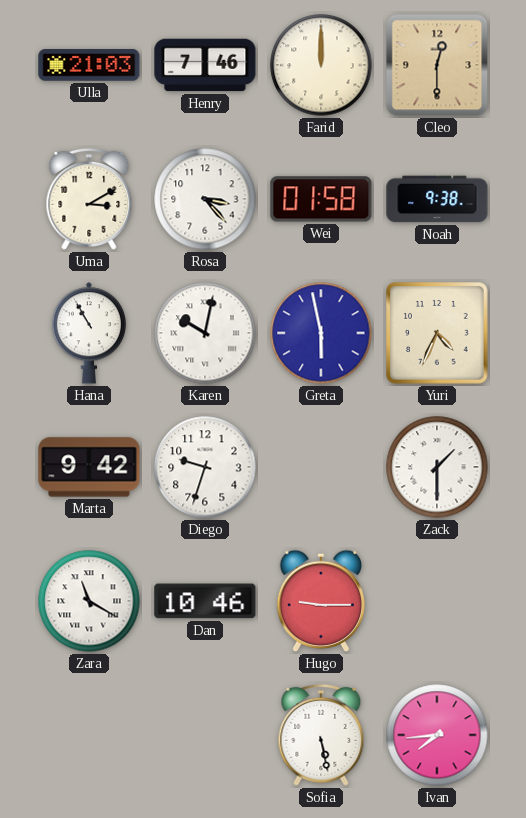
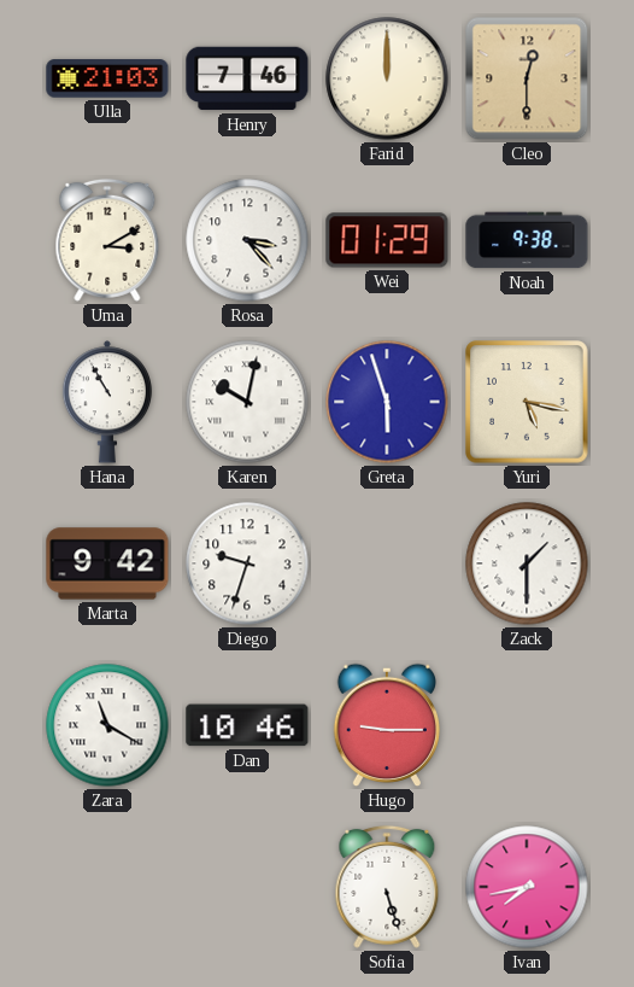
Wei: 01:58 -> 01:29
Greta: 5:58 -> 5:57
Yuri: 4:34 -> 5:17
Sofia: 5:28 -> 5:27
Ivan: 7:44 -> 7:43
